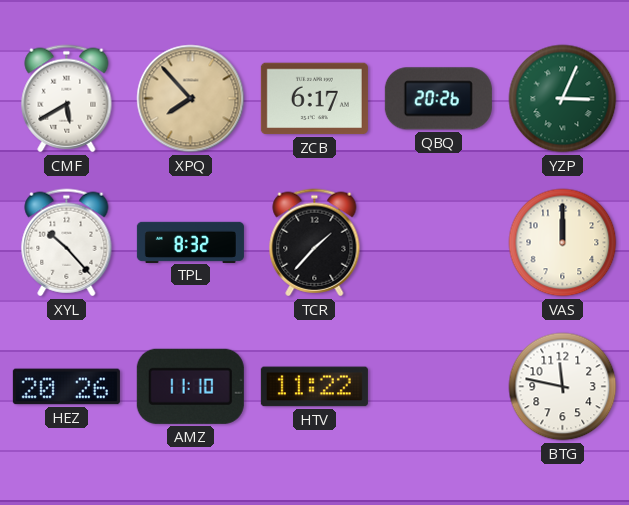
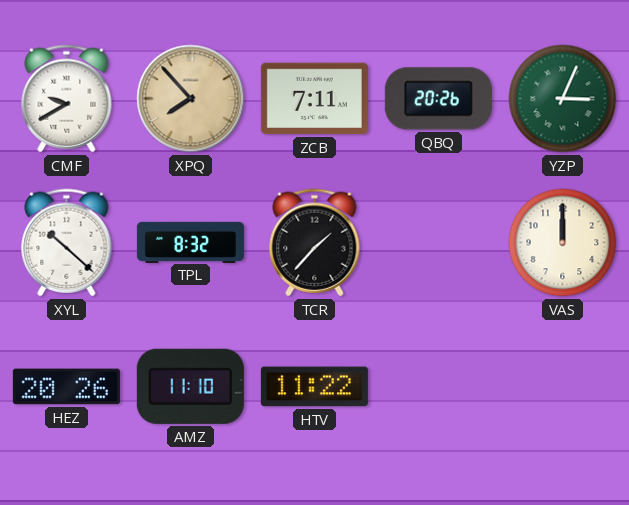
CMF: 5:40 -> 9:40
ZCB: 6:17 -> 7:11
XYL: 10:23 -> 10:22
BTG: 11:47 -> none
